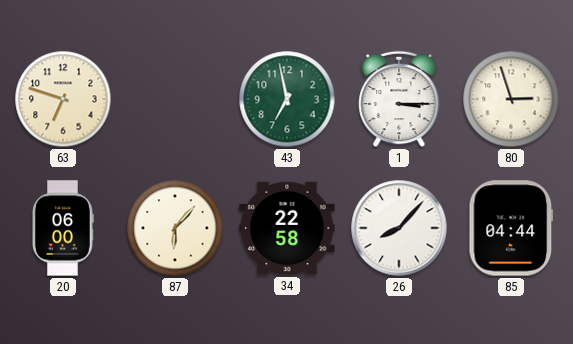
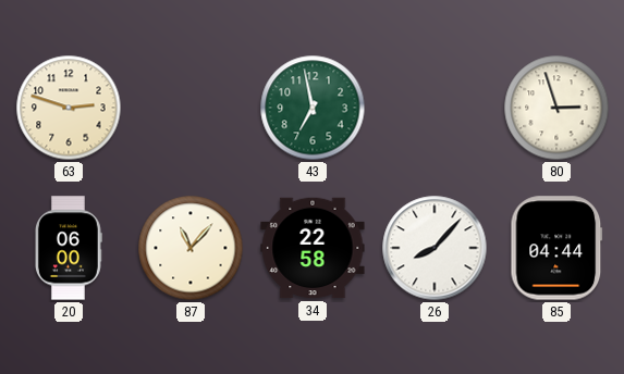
63: 6:48 -> 2:48
1: 3:15 -> none
87: 6:07 -> 11:07
